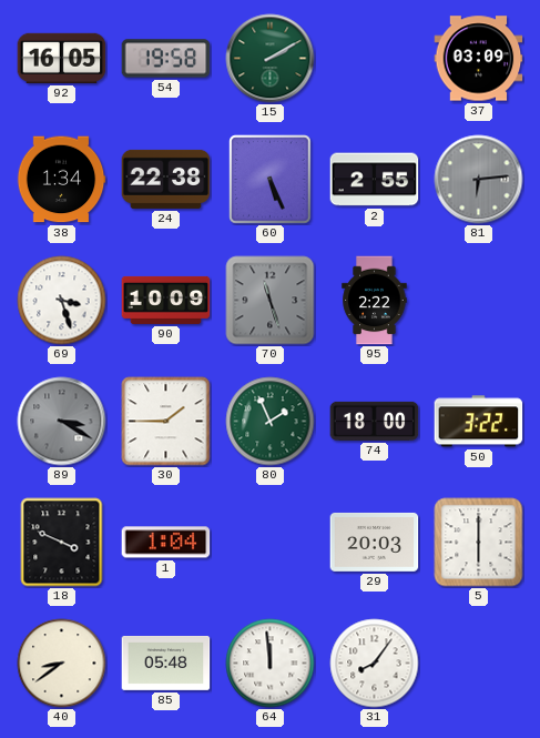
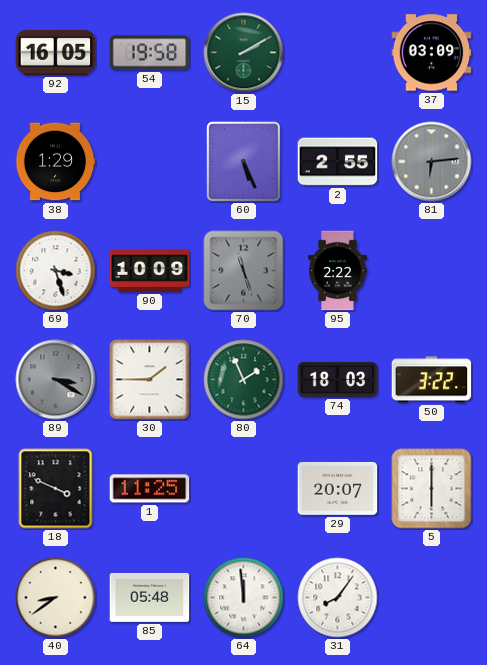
38: 1:34 -> 1:29
24: 22:38 -> none
74: 18:00 -> 18:03
1: 1:04 -> 11:25
29: 20:03 -> 20:07
